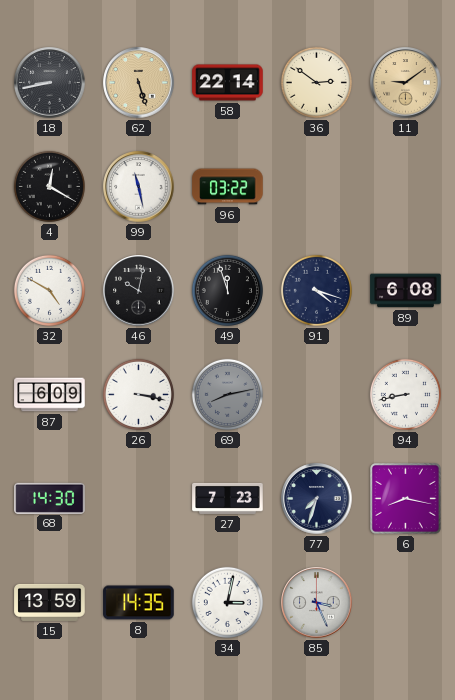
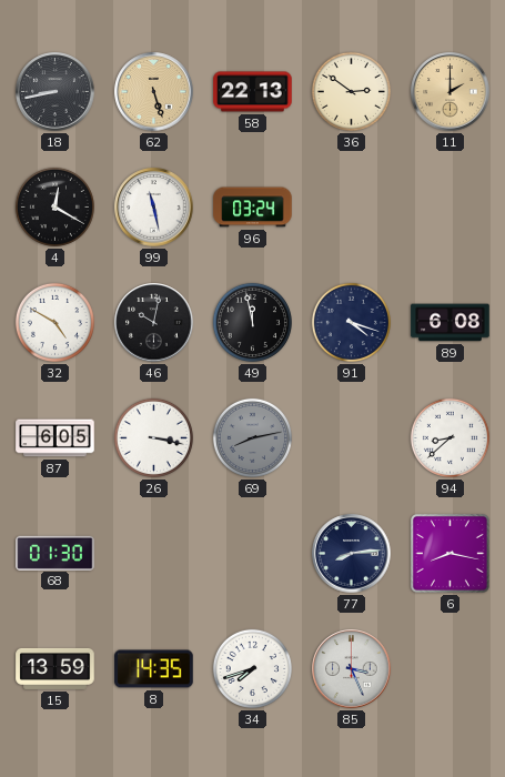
58: 22:14 -> 22:13
11: 9:09 -> 2:00
96: 03:22 -> 03:24
49: 11:57 -> 11:58
87: 6:09 -> 6:05
94: 8:43 -> 8:38
68: 14:30 -> 01:30
27: 7:23 -> none
77: 7:33 -> 8:14
34: 3:02 -> 7:42
